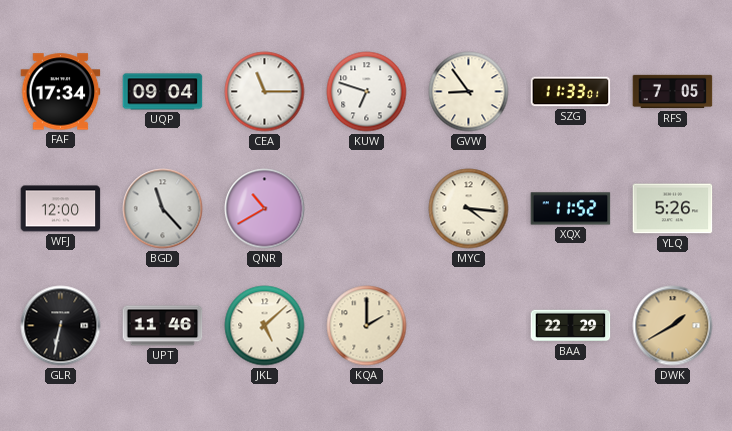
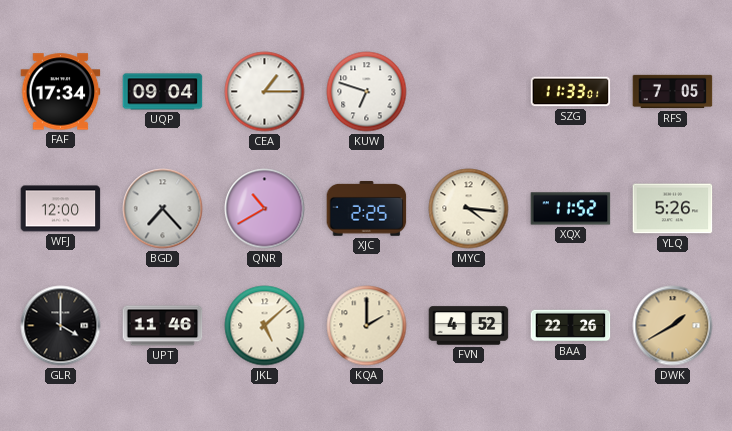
CEA: 11:15 -> 1:15
GVW: 8:54 -> none
BGD: 11:23 -> 7:23
XJC: none -> 2:25
GLR: 6:32 -> 4:00
FVN: none -> 4:52
BAA: 22:29 -> 22:26
